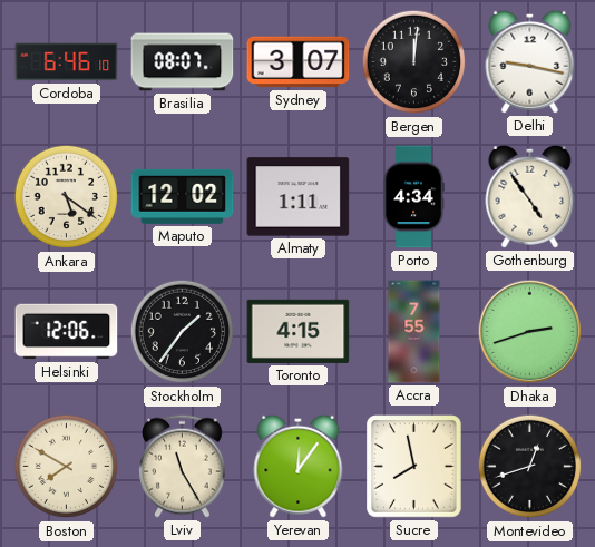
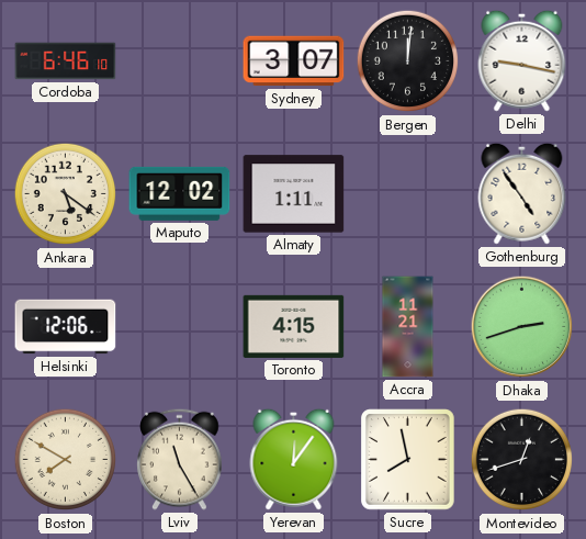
Brasilia: 08:07 -> none
Porto: 4:34 -> none
Stockholm: 1:36 -> none
Accra: 7:55 -> 11:21
